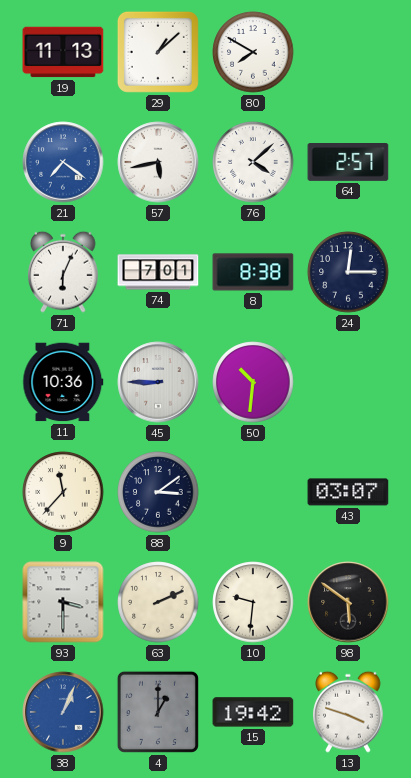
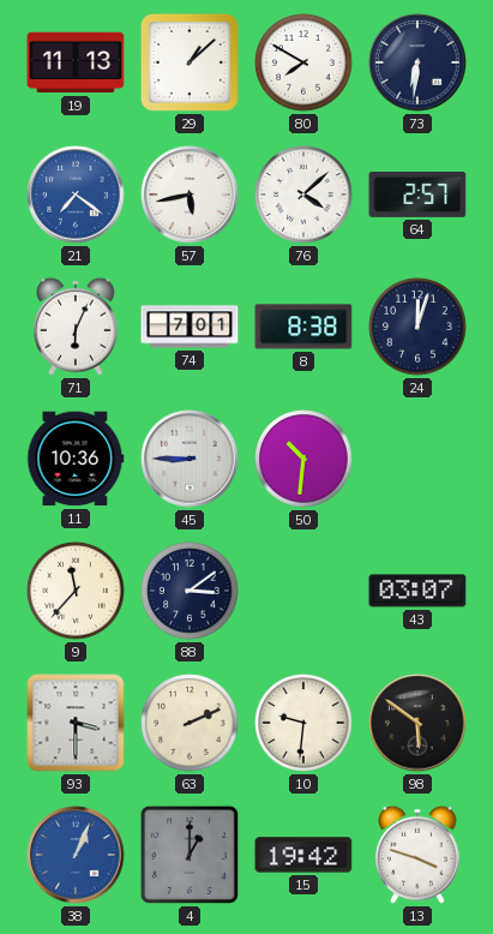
73: none -> 6:31
24: 12:15 -> 12:03
